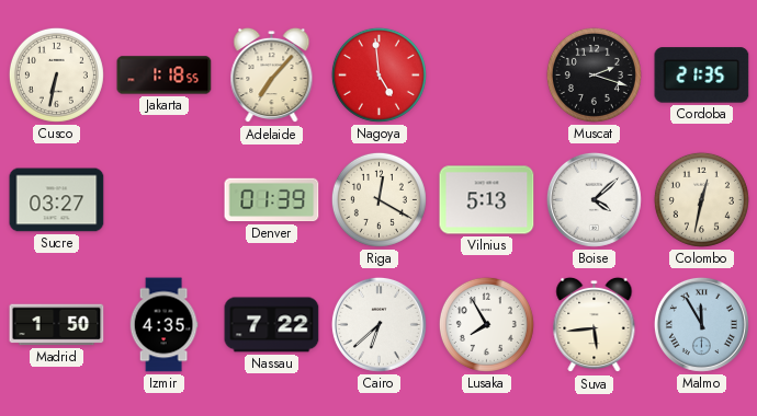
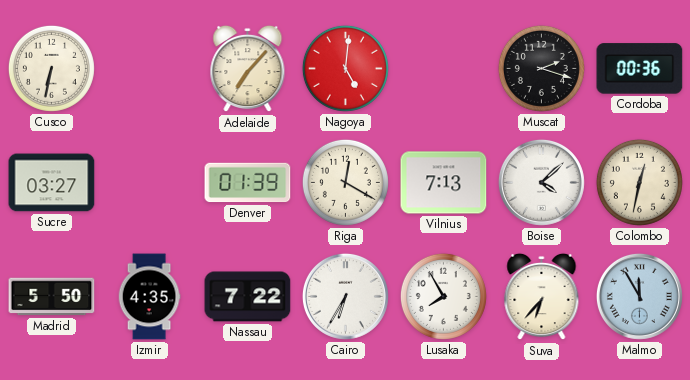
Jakarta: 1:18 -> none
Nagoya: 4:59 -> 5:01
Cordoba: 21:35 -> 00:36
Vilnius: 5:13 -> 7:13
Madrid: 1:50 -> 5:50
Cairo: 6:38 -> 6:35
Suva: 5:44 -> 6:37
